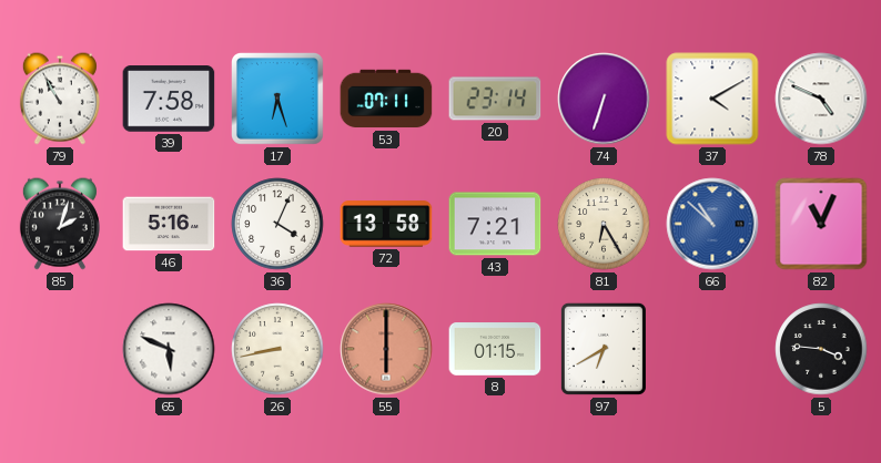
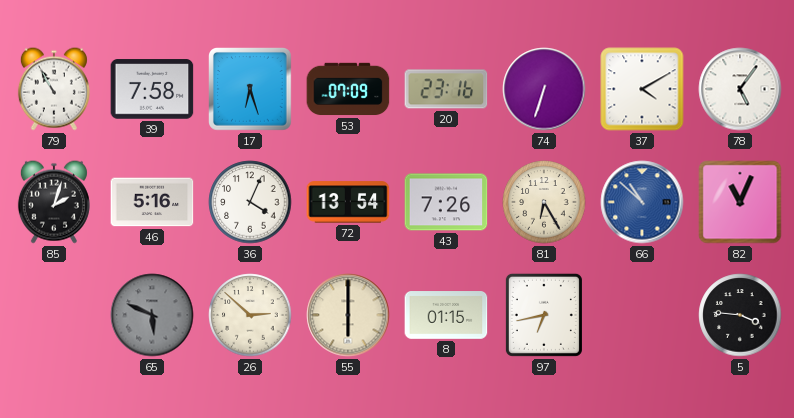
53: 07:11 -> 07:09
20: 23:14 -> 23:16
78: 4:49 -> 5:06
72: 13:58 -> 13:54
43: 7:21 -> 7:26
65 dial: white -> grey
26: 8:43 -> 2:52
55 dial: salmon -> cream
97: 6:40 -> 6:43
